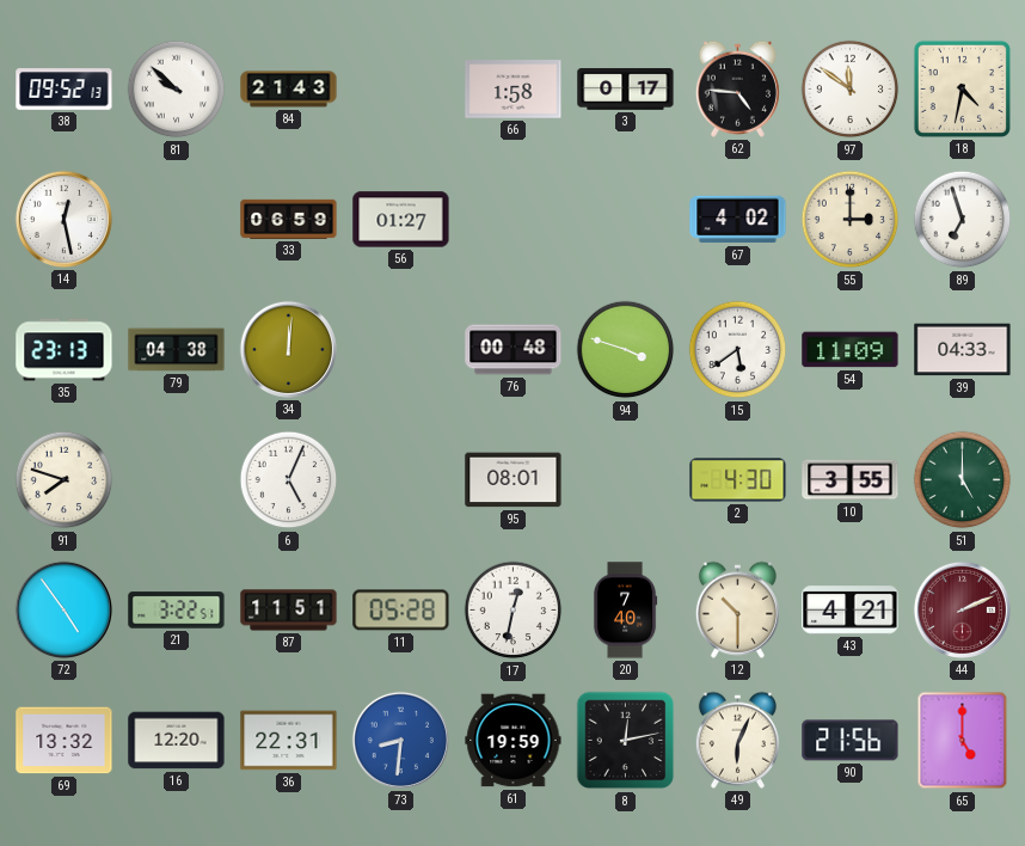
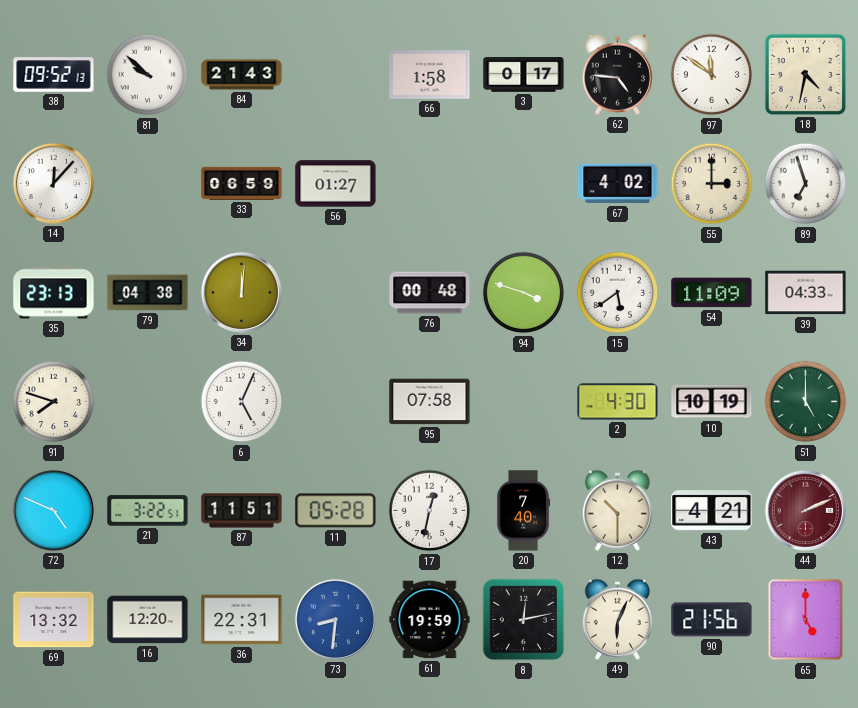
14: 12:28 -> 12:07
95: 08:01 -> 07:58
10: 3:55 -> 10:19
72: 4:54 -> 4:49
